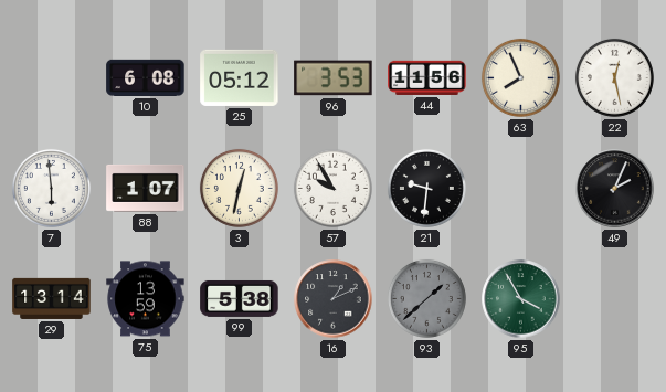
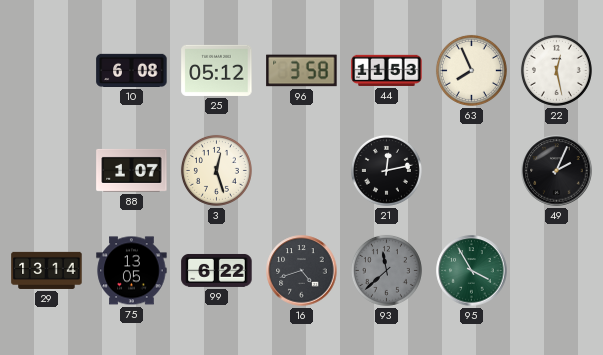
96: 3:53 -> 3:58
44: 11:56 -> 11:53
7: 5:59 -> none
3: 12:32 -> 12:27
57: 9:55 -> none
21: 9:31 -> 12:13
75: 13:59 -> 13:05
99: 5:38 -> 6:22
16: 1:11 -> 4:42
93: 1:38 -> 11:38
